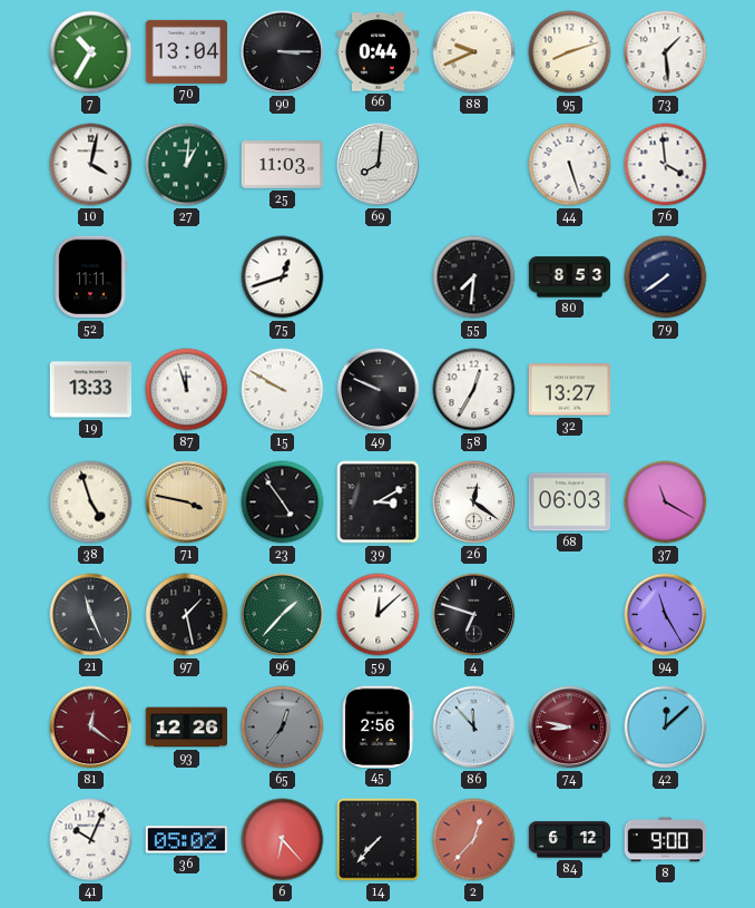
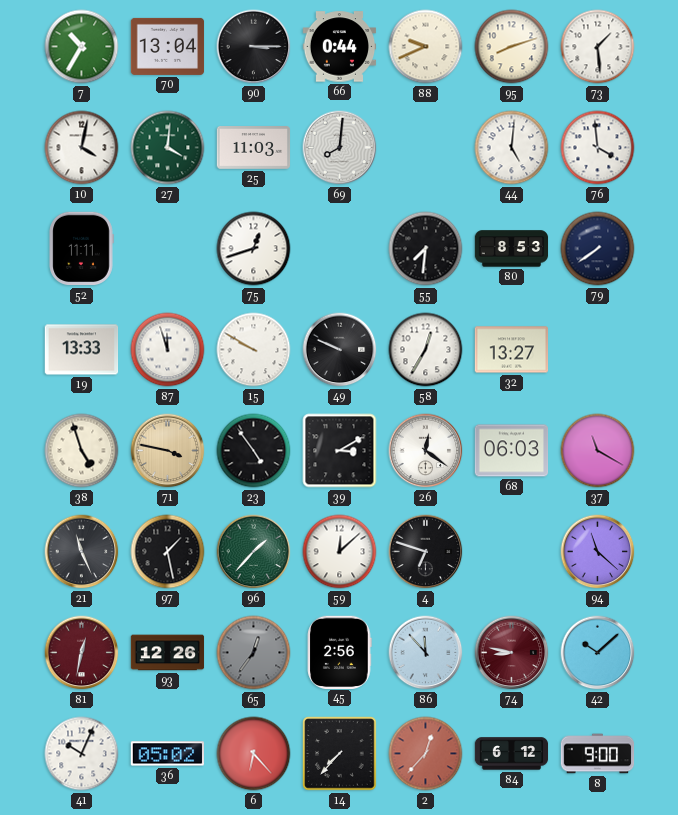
27: 1:01 -> 4:01
44: 5:27 -> 5:01
94: 11:25 -> 11:22
81: 12:21 -> 12:32
42: 12:08 -> 10:08
